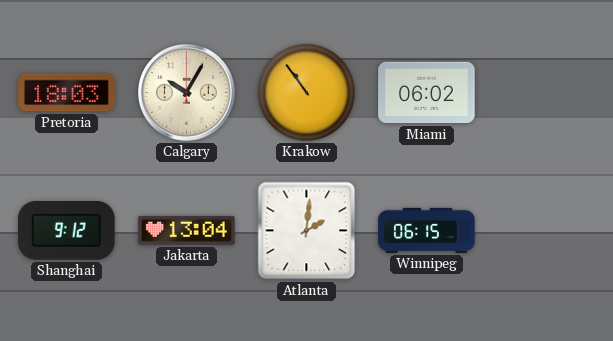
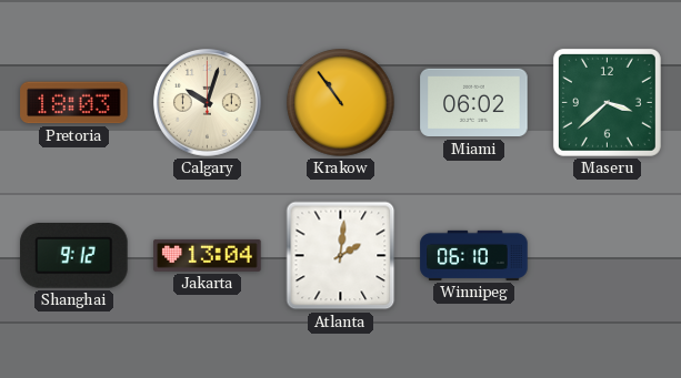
Calgary: 10:05 -> 10:03
Maseru: none -> 3:38
Winnipeg: 06:15 -> 06:10
